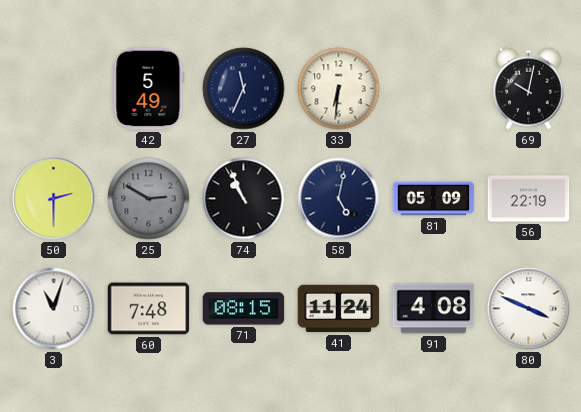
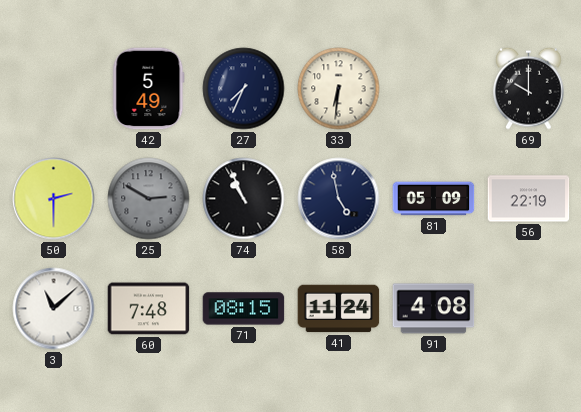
27: 11:34 -> 7:34
69: 10:02 -> 10:00
58: 5:02 -> 4:58
3: 11:03 -> 11:08
80: 3:49 -> none
